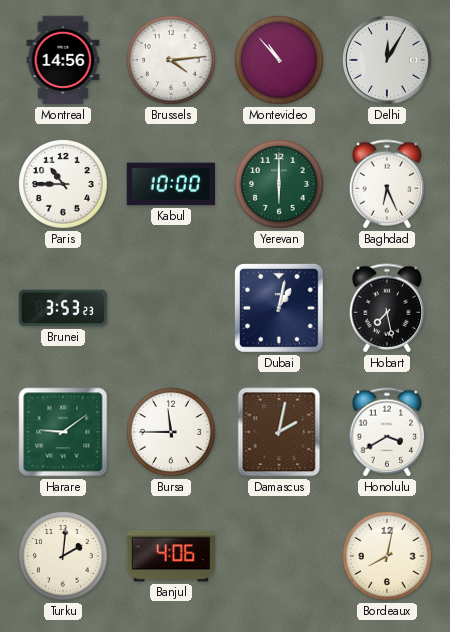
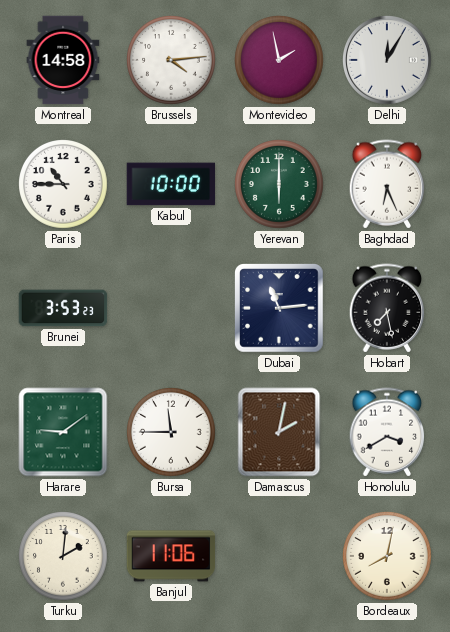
Montreal: 14:56 -> 14:58
Montevideo: 10:53 -> 1:58
Dubai: 1:02 -> 11:14
Banjul: 4:06 -> 11:06
